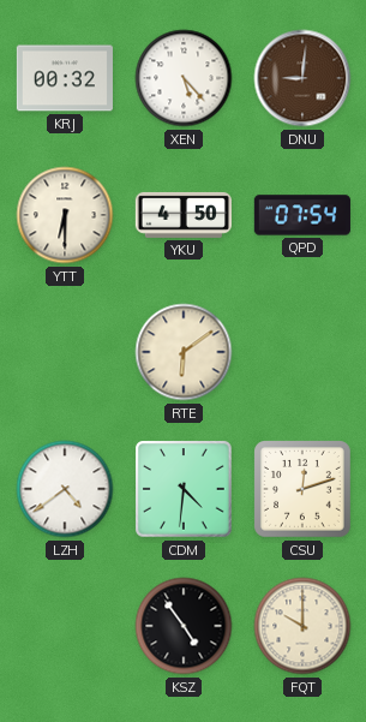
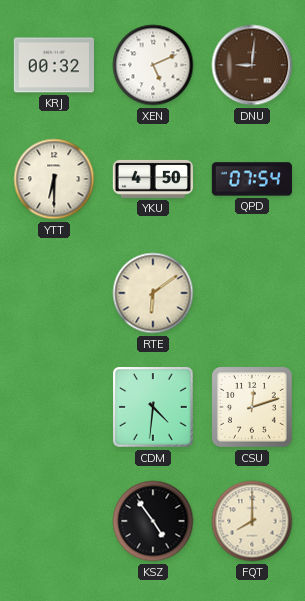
XEN: 5:23 -> 5:11
LZH: 4:39 -> none
FQT: 10:00 -> 8:00
